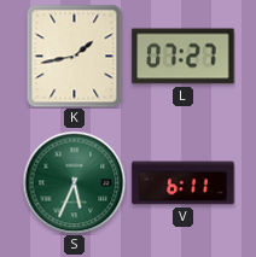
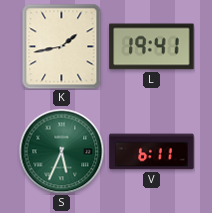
L: 07:27 -> 19:41
